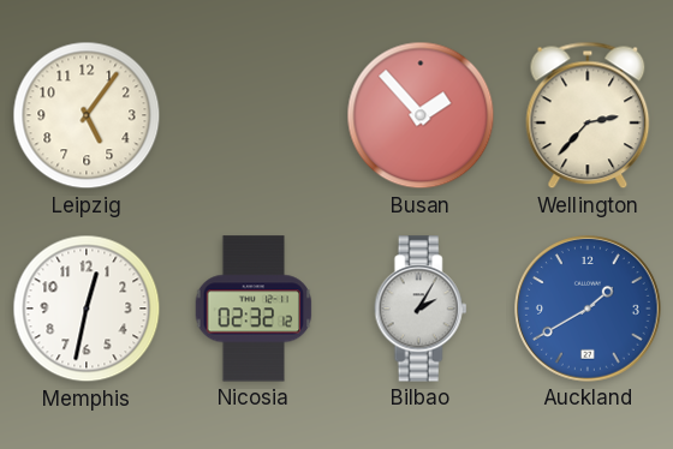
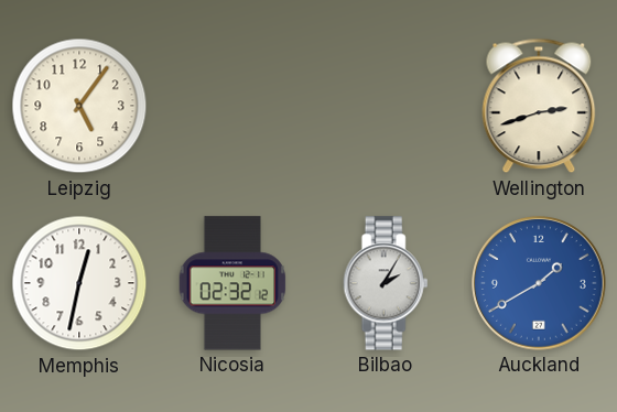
Busan: 1:53 -> none
Wellington: 2:37 -> 2:42
